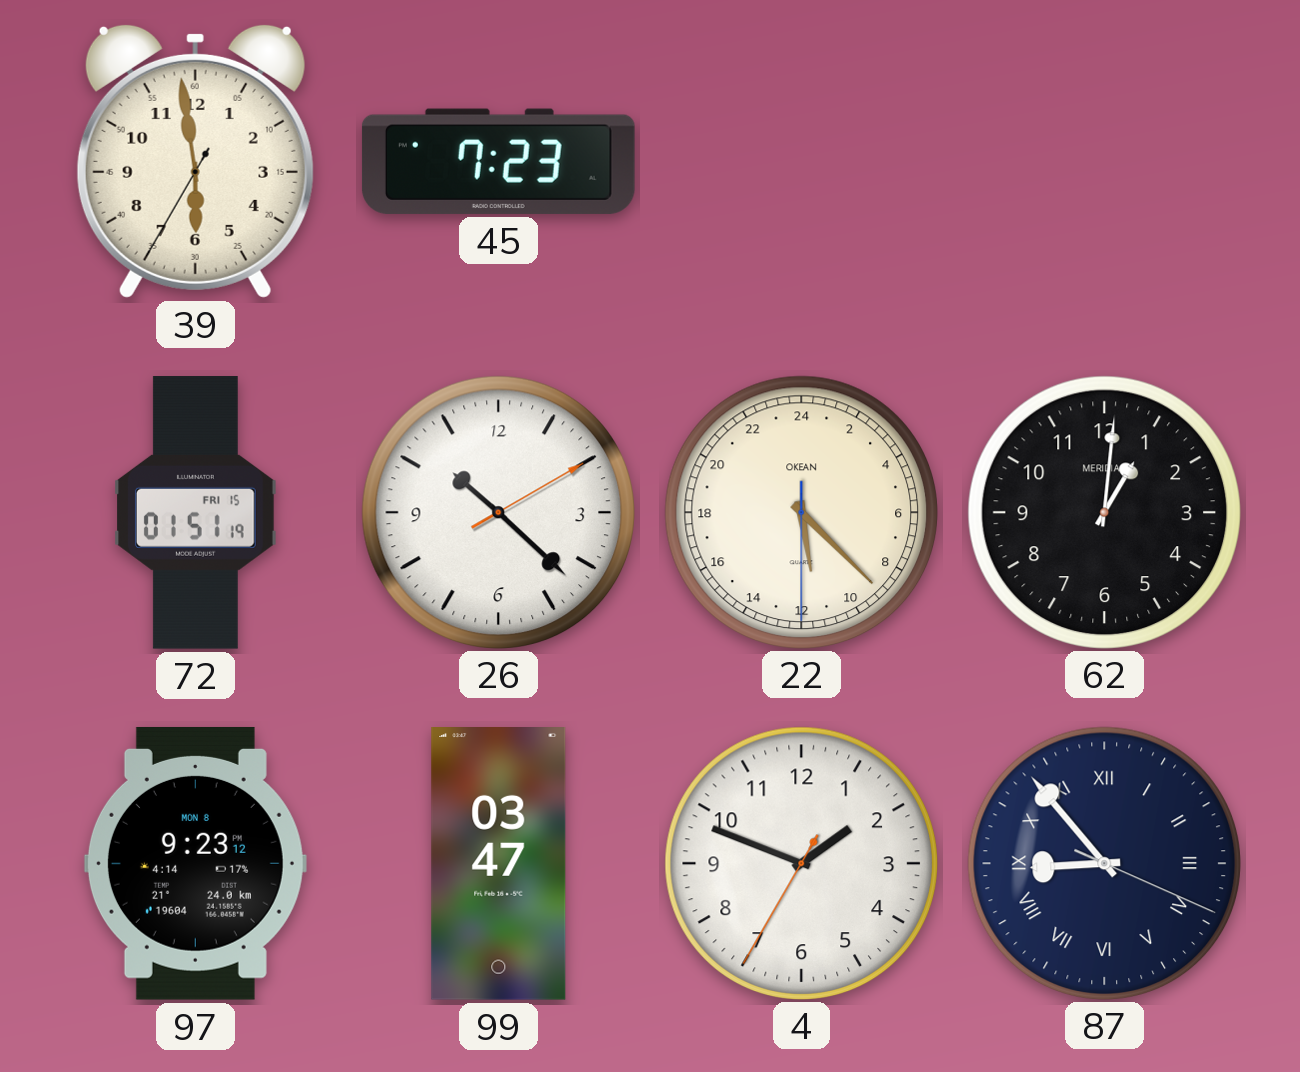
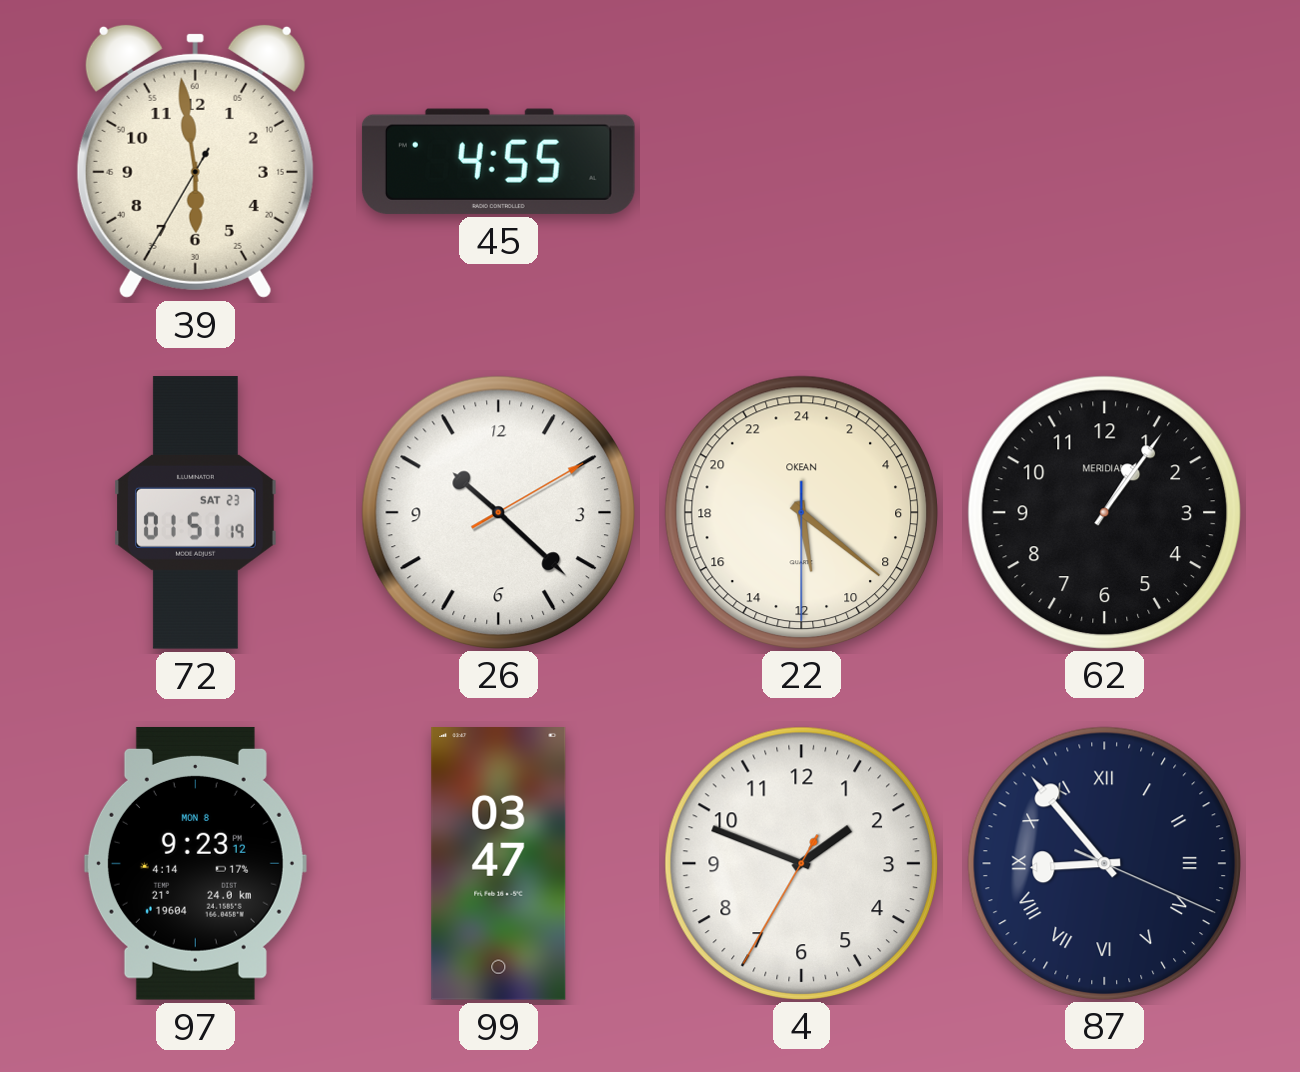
45: 7:23 -> 4:55
72 date: FRI 15 -> SAT 23
22: 11:22 -> 11:21
62: 1:01 -> 1:06
